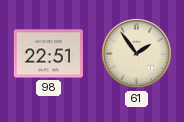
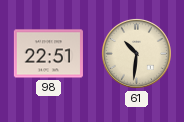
61: 1:54 -> 10:31
